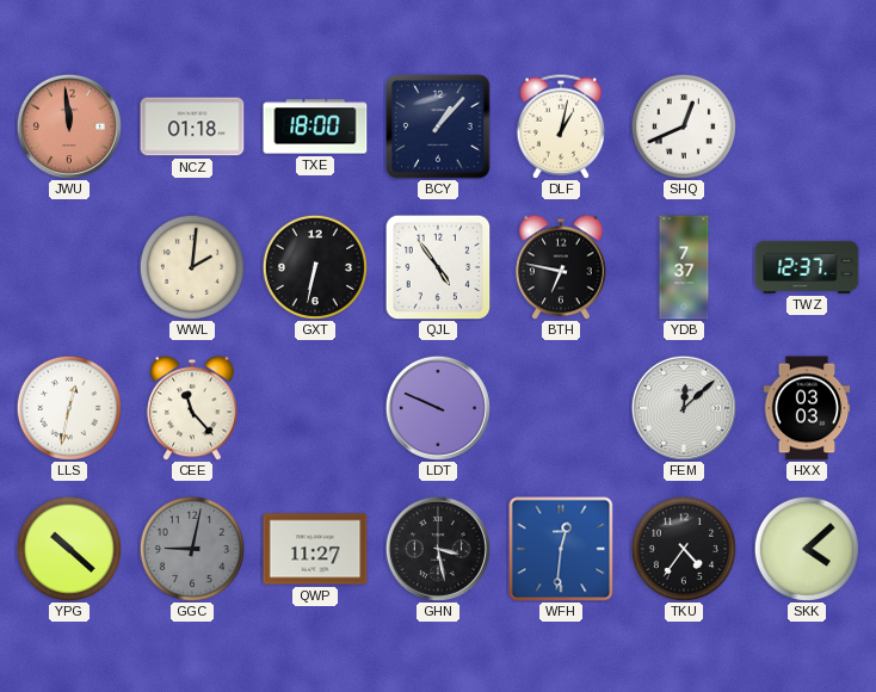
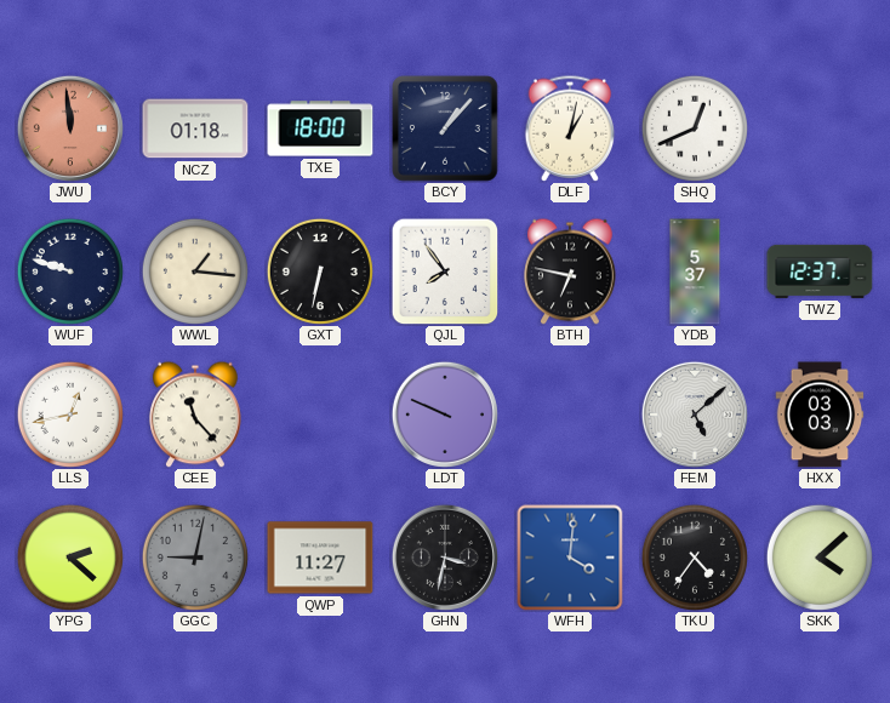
WUF: none -> 9:48
WWL: 2:01 -> 1:16
QJL: 4:54 -> 7:54
YDB: 7:37 -> 5:37
LLS: 12:32 -> 12:43
FEM: 12:08 -> 5:08
YPG: 10:22 -> 2:22
GHN: 3:28 -> 3:32
WFH: 12:31 -> 4:01
